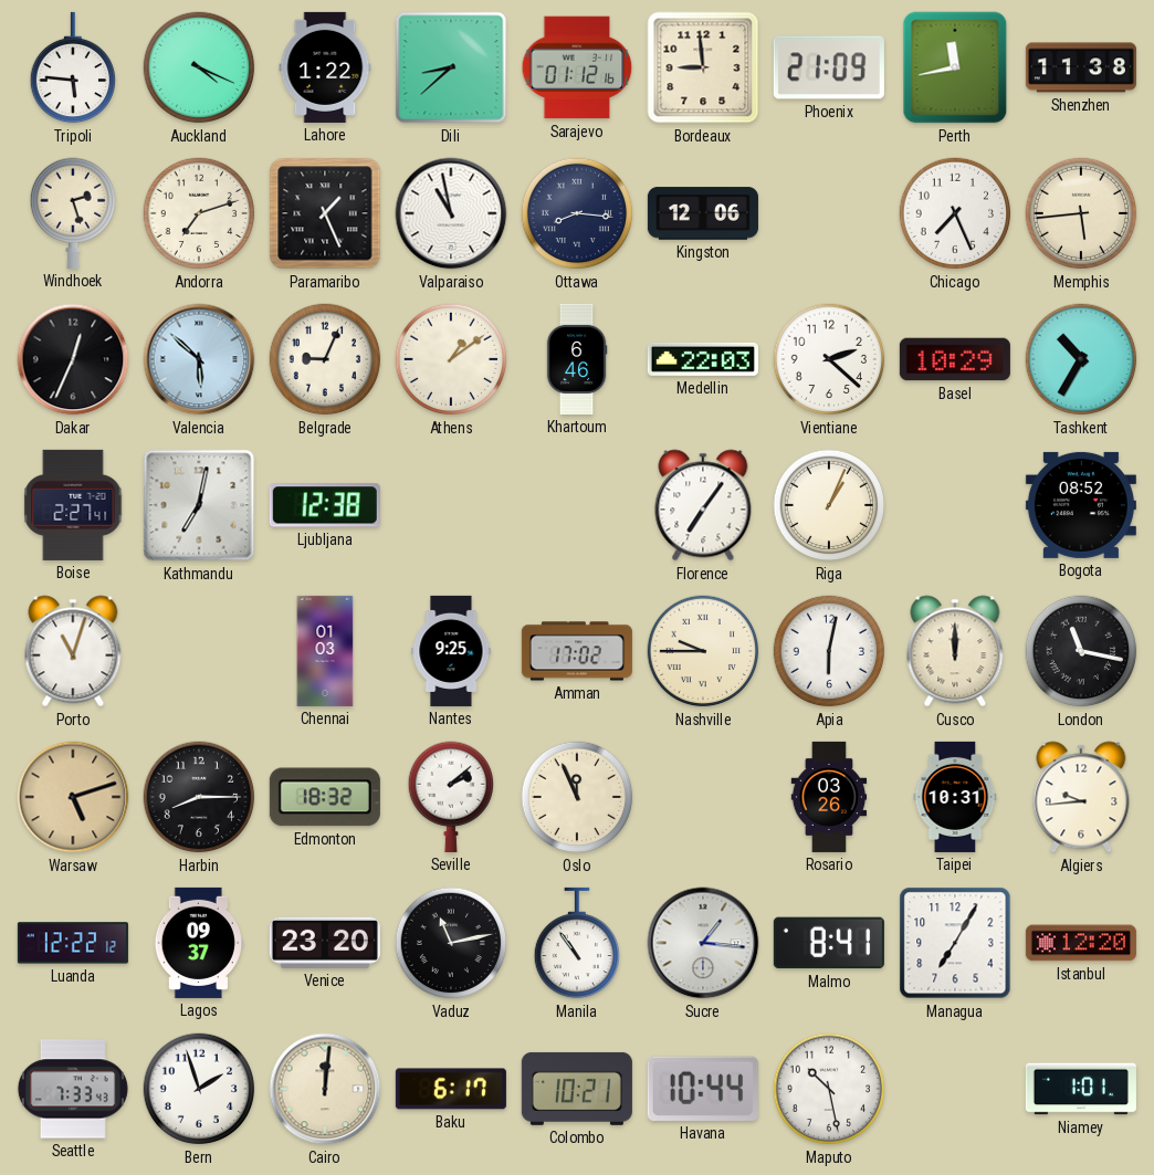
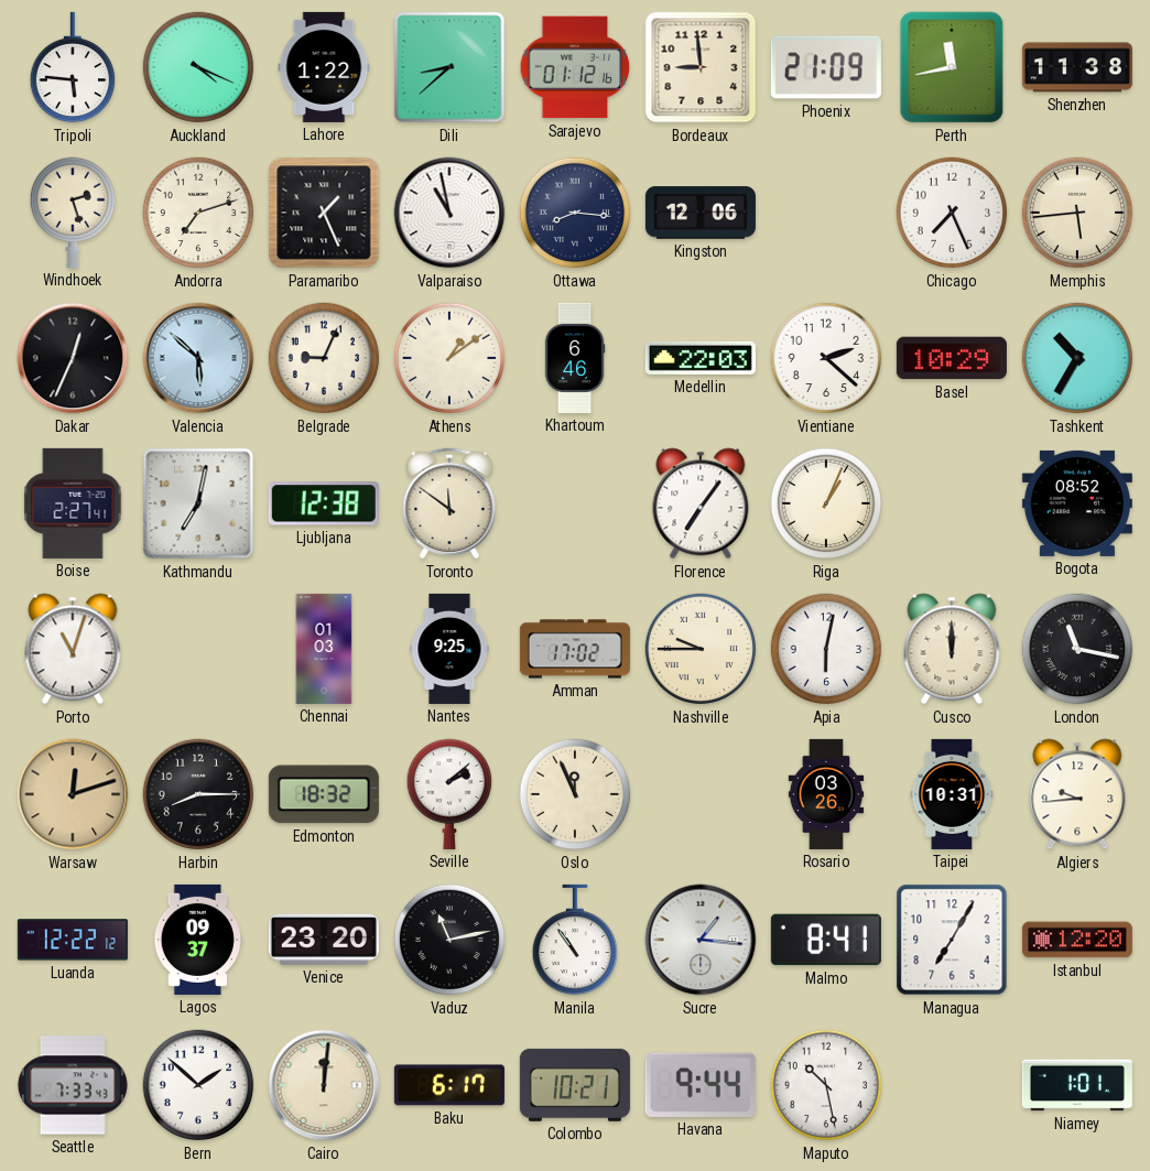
Toronto: none -> 11:51
Warsaw: 5:12 -> 12:12
Bern: 1:57 -> 1:52
Havana: 10:44 -> 9:44
